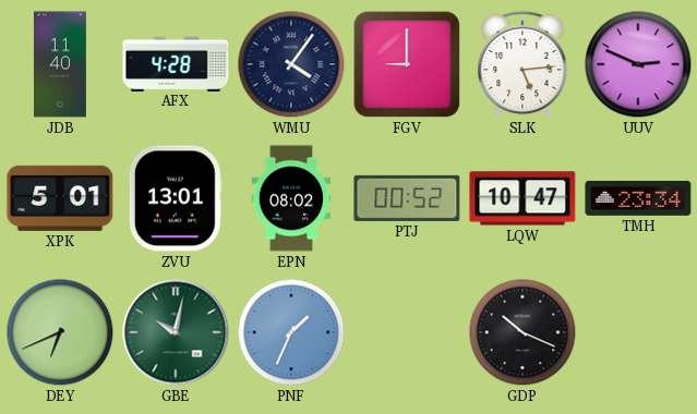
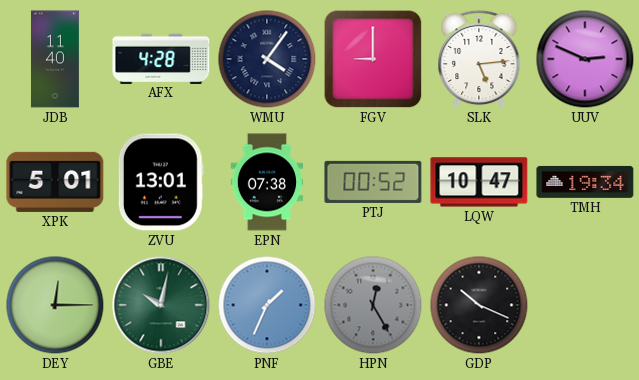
EPN: 08:02 -> 07:38
TMH: 23:34 -> 19:34
DEY: 6:41 -> 12:15
HPN: none -> 12:25
